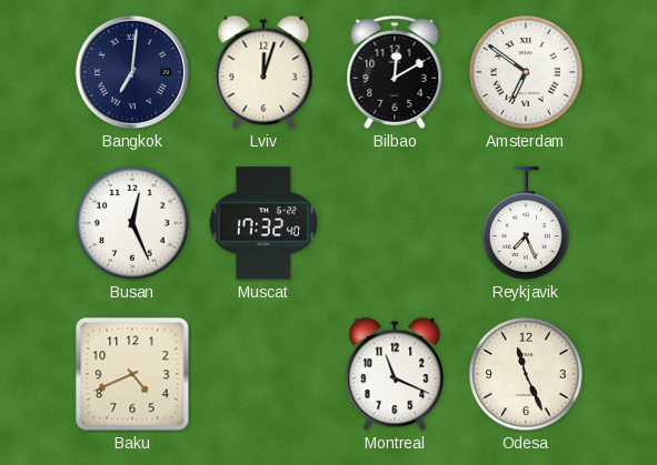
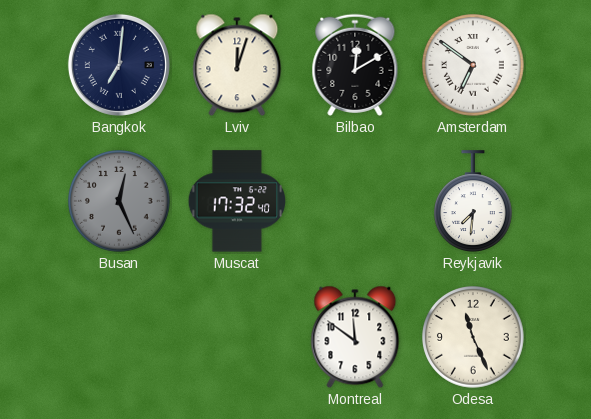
Busan dial: white -> grey
Reykjavik: 7:26 -> 7:31
Baku: 4:41 -> none
Montreal: 11:19 -> 11:51
